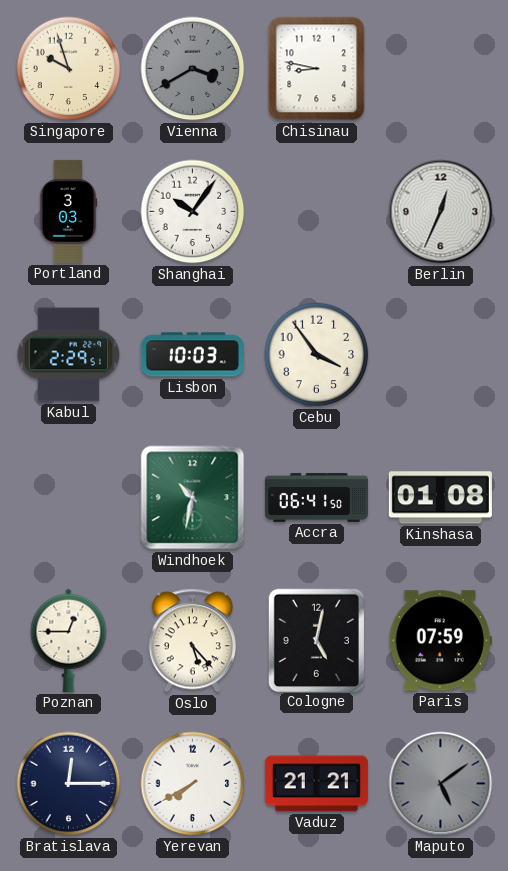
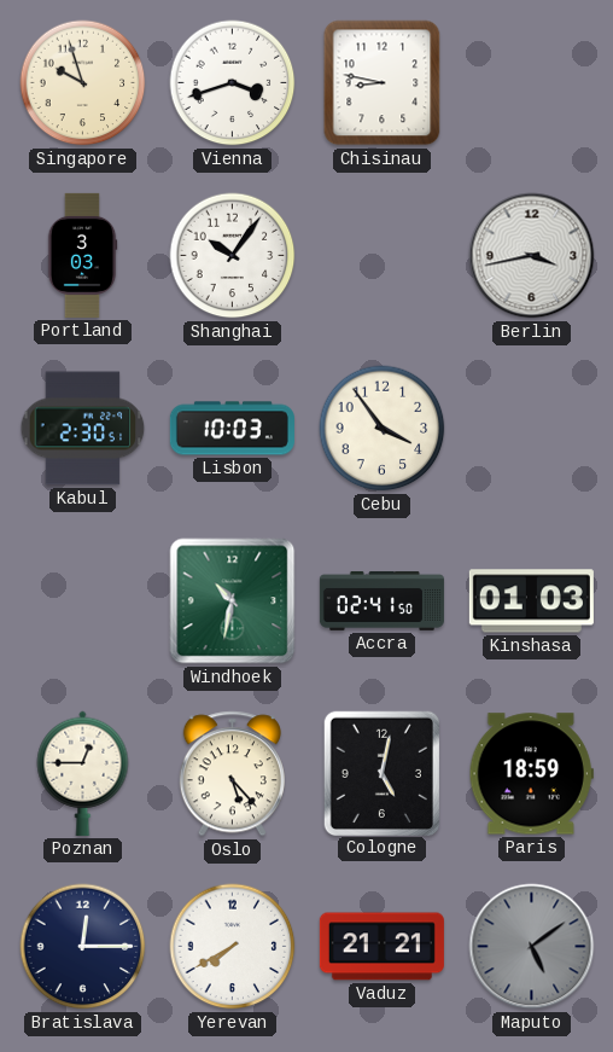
Vienna: 3:40 -> 3:42
Vienna dial: grey -> white
Berlin: 12:34 -> 3:43
Kabul: 2:29 -> 2:30
Accra: 06:41 -> 02:41
Kinshasa: 01:08 -> 01:03
Paris: 07:59 -> 18:59
